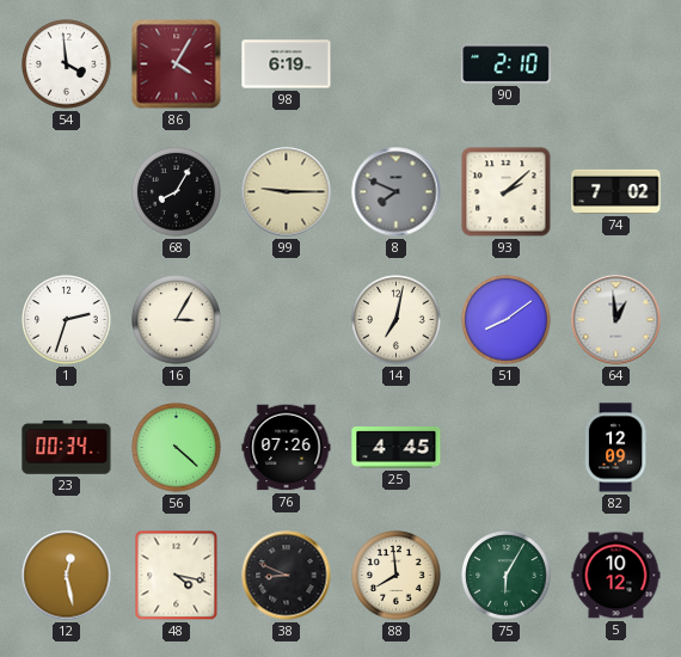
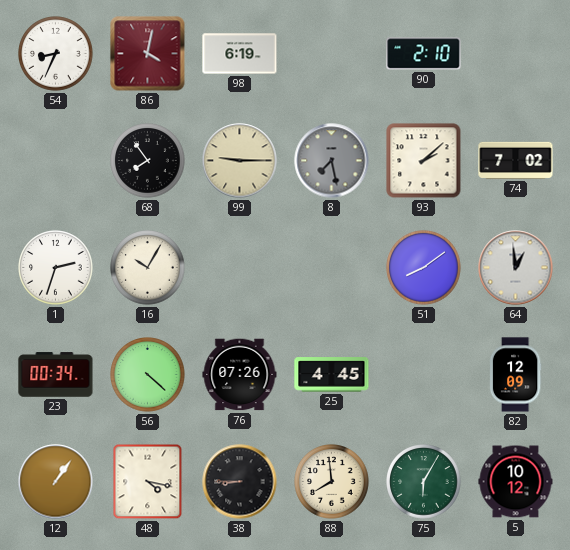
54: 3:59 -> 8:34
86: 4:05 -> 4:02
68: 8:05 -> 7:54
8: 7:49 -> 7:28
16: 3:05 -> 10:05
14: 7:02 -> none
12: 12:28 -> 1:06
38: 8:49 -> 8:45
